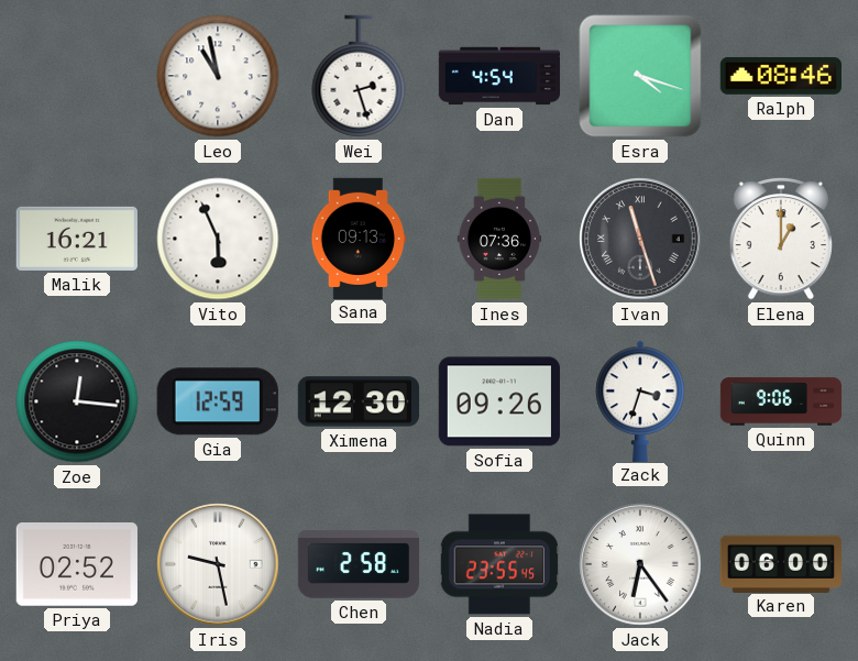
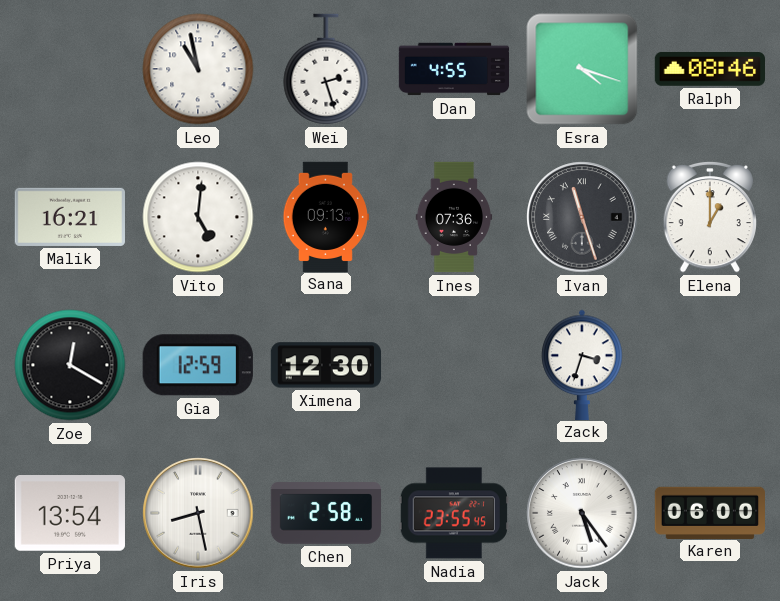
Dan: 4:54 -> 4:55
Vito: 5:56 -> 5:01
Zoe: 12:16 -> 12:20
Sofia: 09:26 -> none
Quinn: 9:06 -> none
Priya: 02:52 -> 13:54
Iris: 9:28 -> 8:28
Jack: 6:24 -> 5:24
